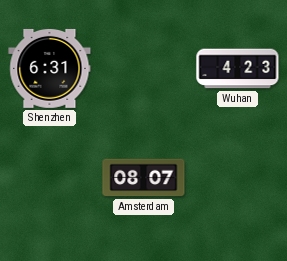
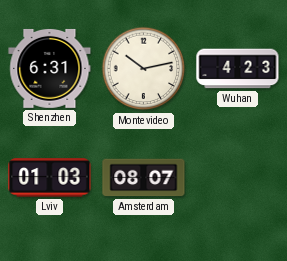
Montevideo: none -> 10:13
Lviv: none -> 01:03
